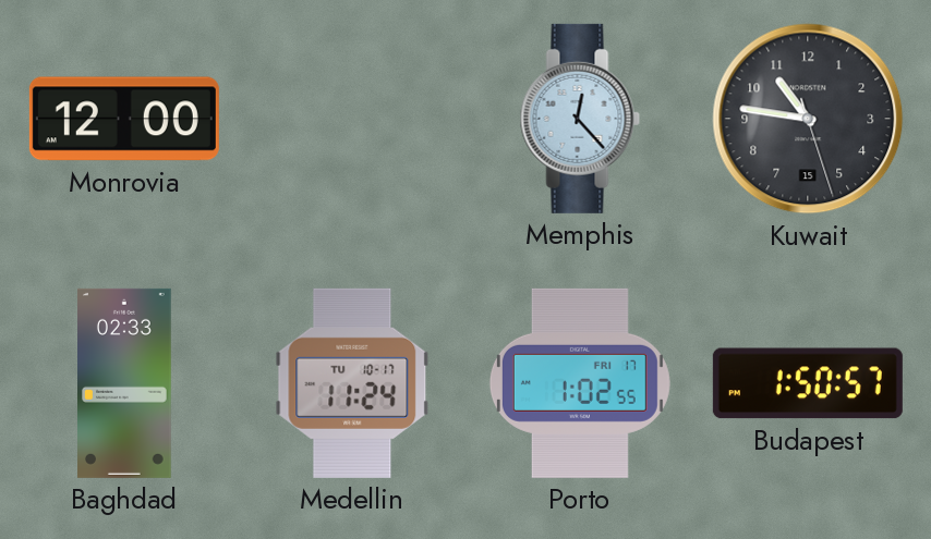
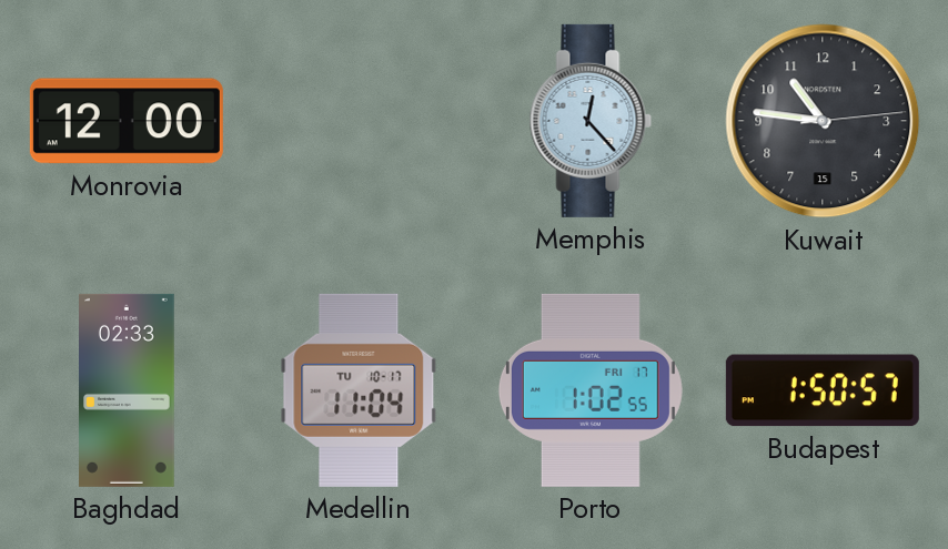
Kuwait: 10:46:27 -> 10:46:14
Medellin: 11:24 -> 11:04
